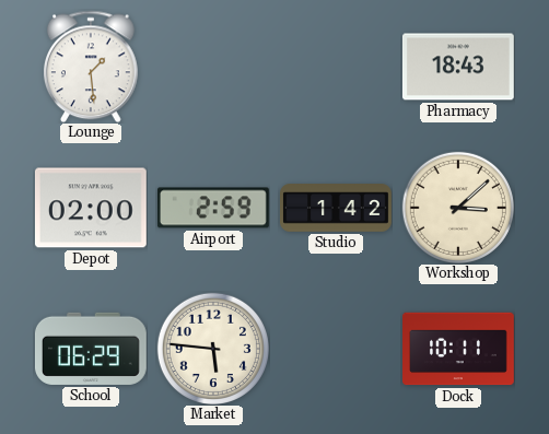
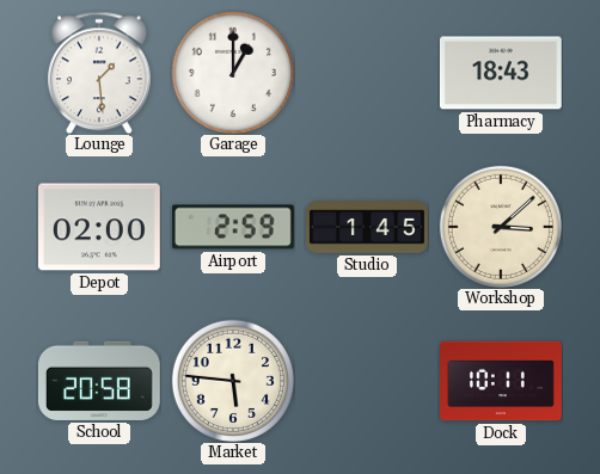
Garage: none -> 1:00
Studio: 1:42 -> 1:45
School: 06:29 -> 20:58
